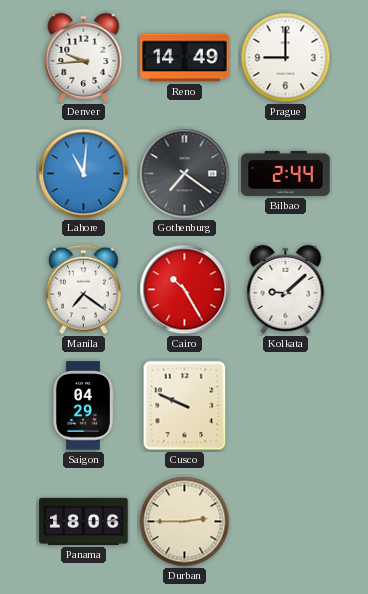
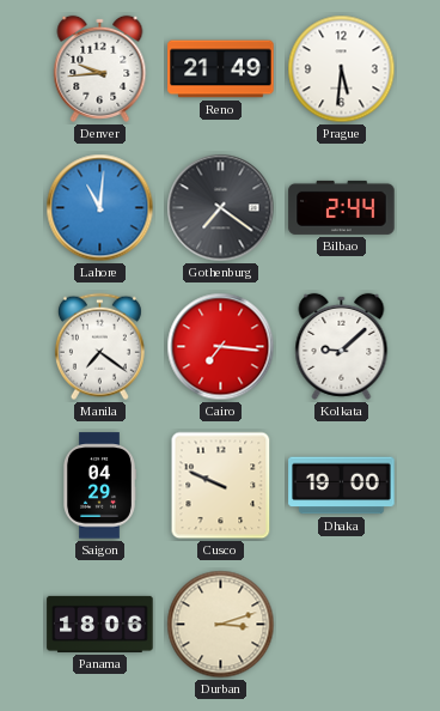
Reno: 14:49 -> 21:49
Prague: 9:00 -> 5:31
Cairo: 10:25 -> 7:16
Dhaka: none -> 19:00
Durban: 2:45 -> 3:12
